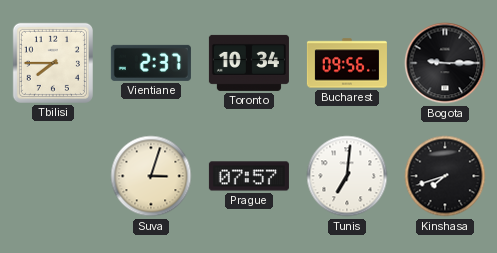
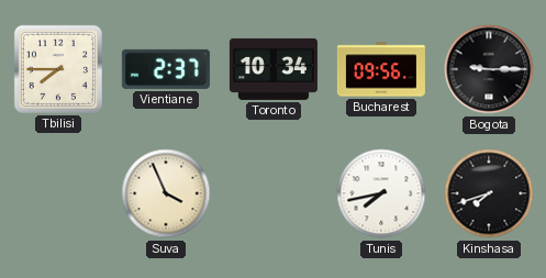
Suva: 3:03 -> 3:56
Prague: 07:57 -> none
Tunis: 7:01 -> 7:43
